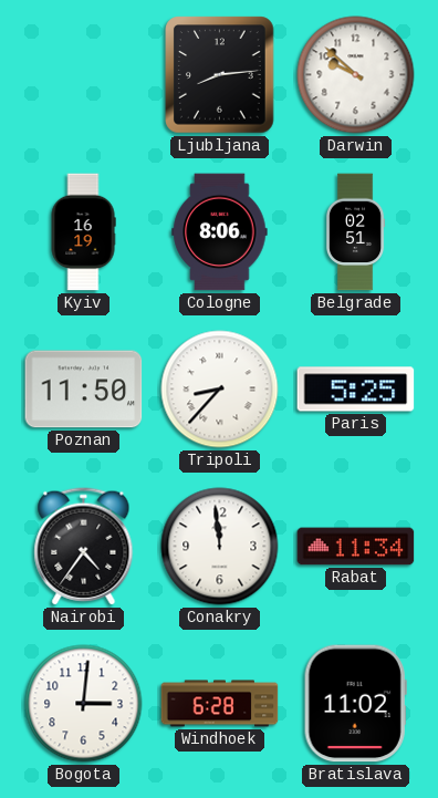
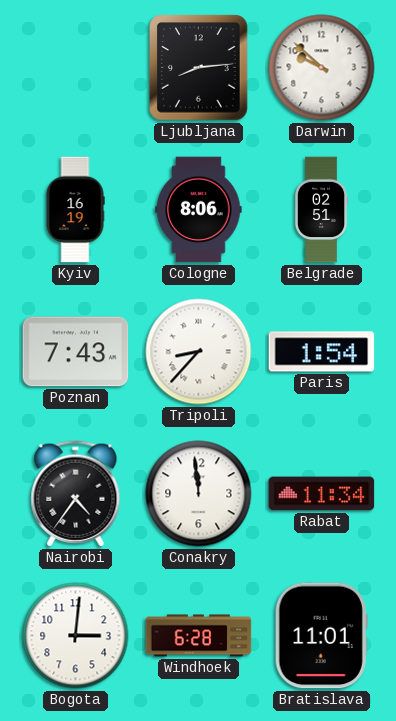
Poznan: 11:50 -> 7:43
Paris: 5:25 -> 1:54
Bratislava: 11:02 -> 11:01
